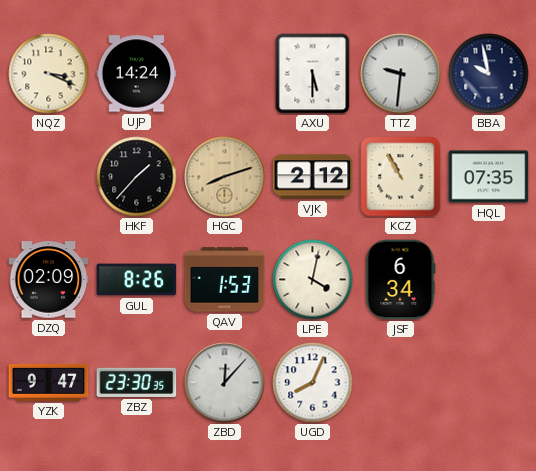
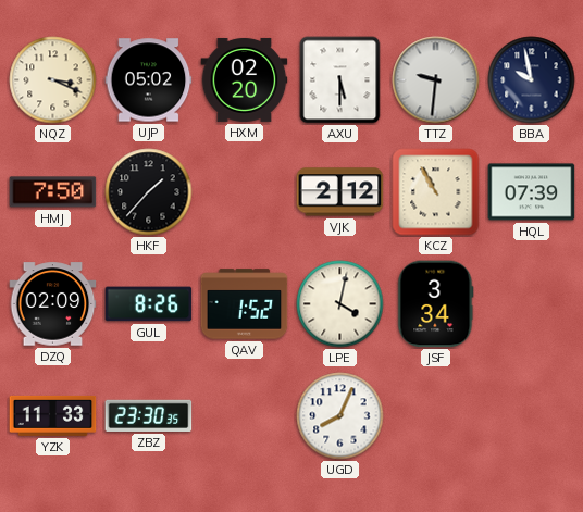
UJP: 14:24 -> 05:02
HXM: none -> 02:20
HMJ: none -> 7:50
HGC: 8:12 -> none
HQL: 07:35 -> 07:39
QAV: 1:53 -> 1:52
JSF: 6:34 -> 3:34
YZK: 9:47 -> 11:33
ZBD: 12:07 -> none
